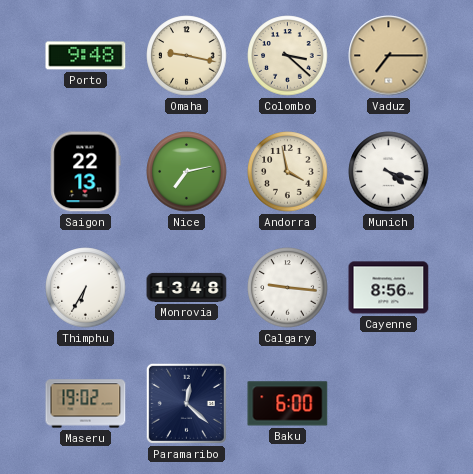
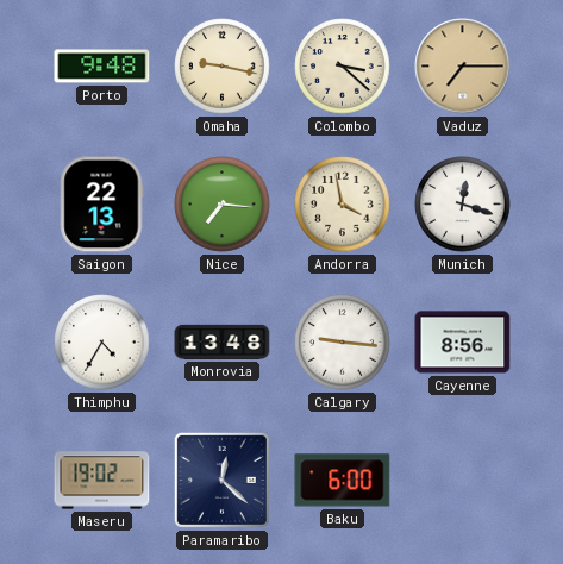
Nice: 7:13 -> 7:16
Munich: 4:18 -> 12:18
Thimphu: 6:35 -> 4:35
